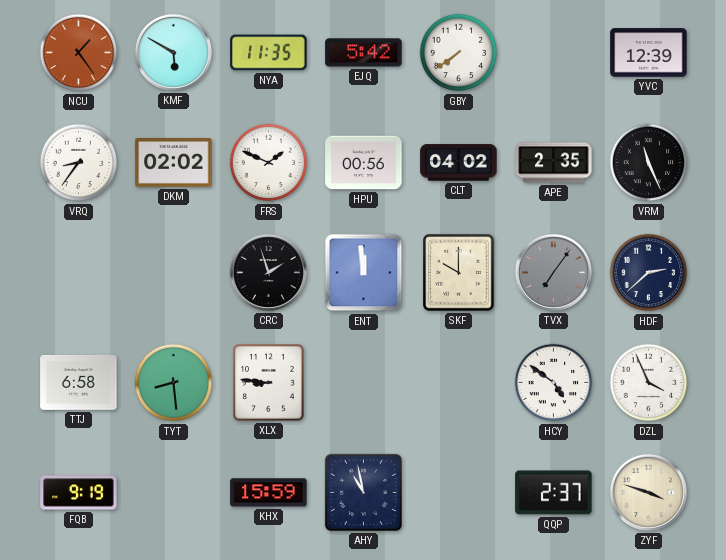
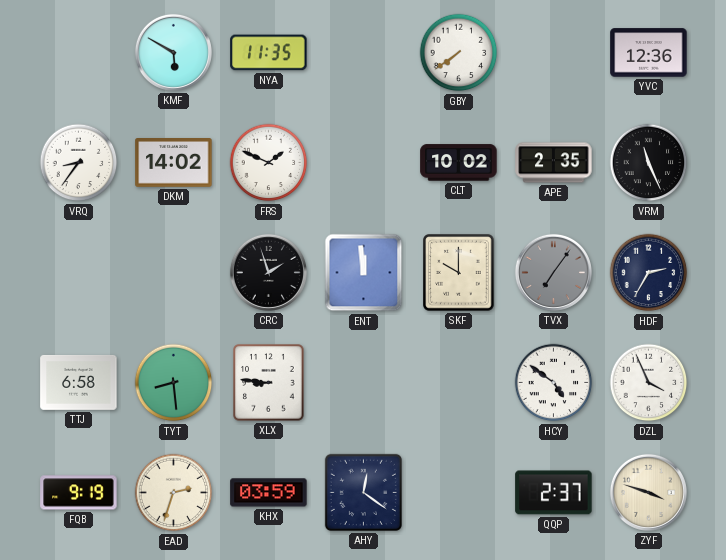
NCU: 1:24 -> none
EJQ: 5:42 -> none
YVC: 12:39 -> 12:36
DKM: 02:02 -> 14:02
HPU: 00:56 -> none
CLT: 04:02 -> 10:02
HDF: 2:38 -> 2:35
EAD: none -> 2:33
KHX: 15:59 -> 03:59
AHY: 10:58 -> 12:21
